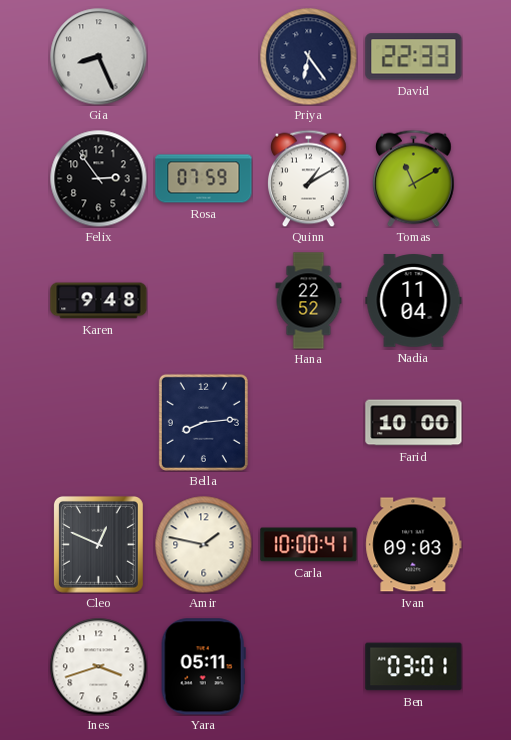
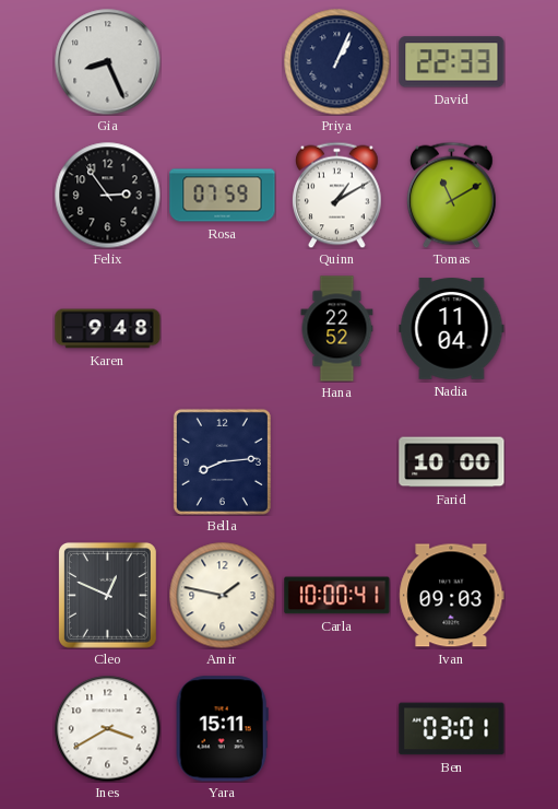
Priya: 6:24 -> 1:04
Ines: 3:42 -> 3:40
Yara: 05:11 -> 15:11
